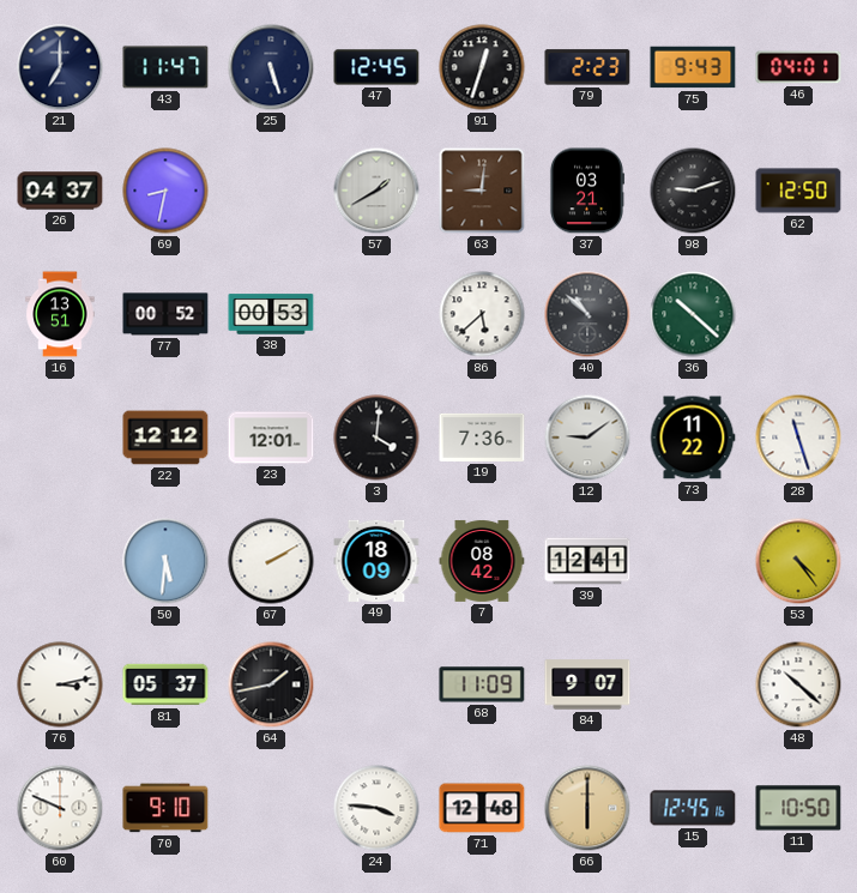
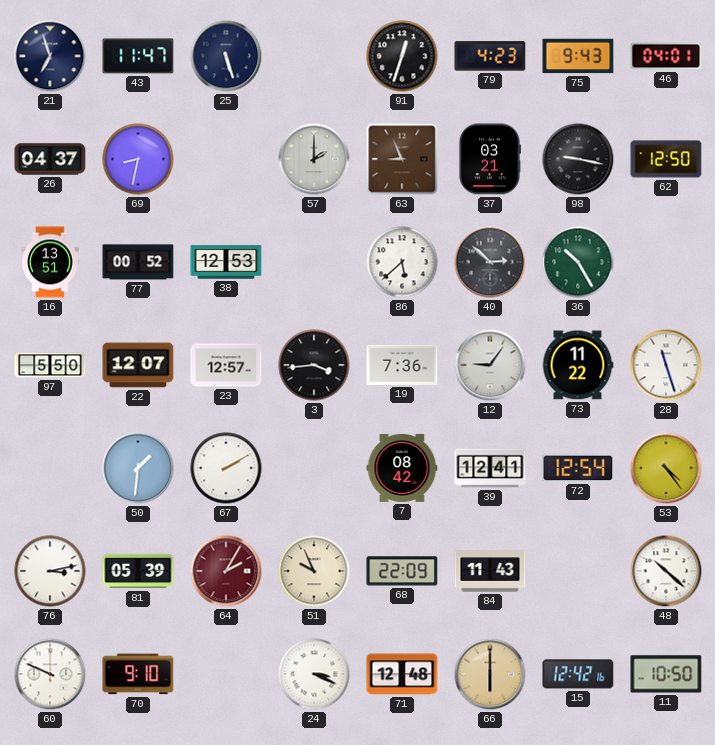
21: 7:00 -> 6:57
47: 12:45 -> none
79: 2:23 -> 4:23
57: 1:40 -> 2:00
63: 9:01 -> 8:56
98: 9:12 -> 9:17
38: 00:53 -> 12:53
40: 10:52 -> 2:52
36: 10:22 -> 10:25
97: none -> 5:50
22: 12:12 -> 12:07
23: 12:01 -> 12:57
3: 4:01 -> 3:44
12: 9:09 -> 9:06
50: 5:31 -> 1:31
49: 18:09 -> none
72: none -> 12:54
81: 05:37 -> 05:39
64: 1:43 -> 2:05
64 dial: black -> burgundy
51: none -> 9:56
68: 11:09 -> 22:09
84: 9:07 -> 11:43
24: 3:46 -> 3:19
15: 12:45 -> 12:42
